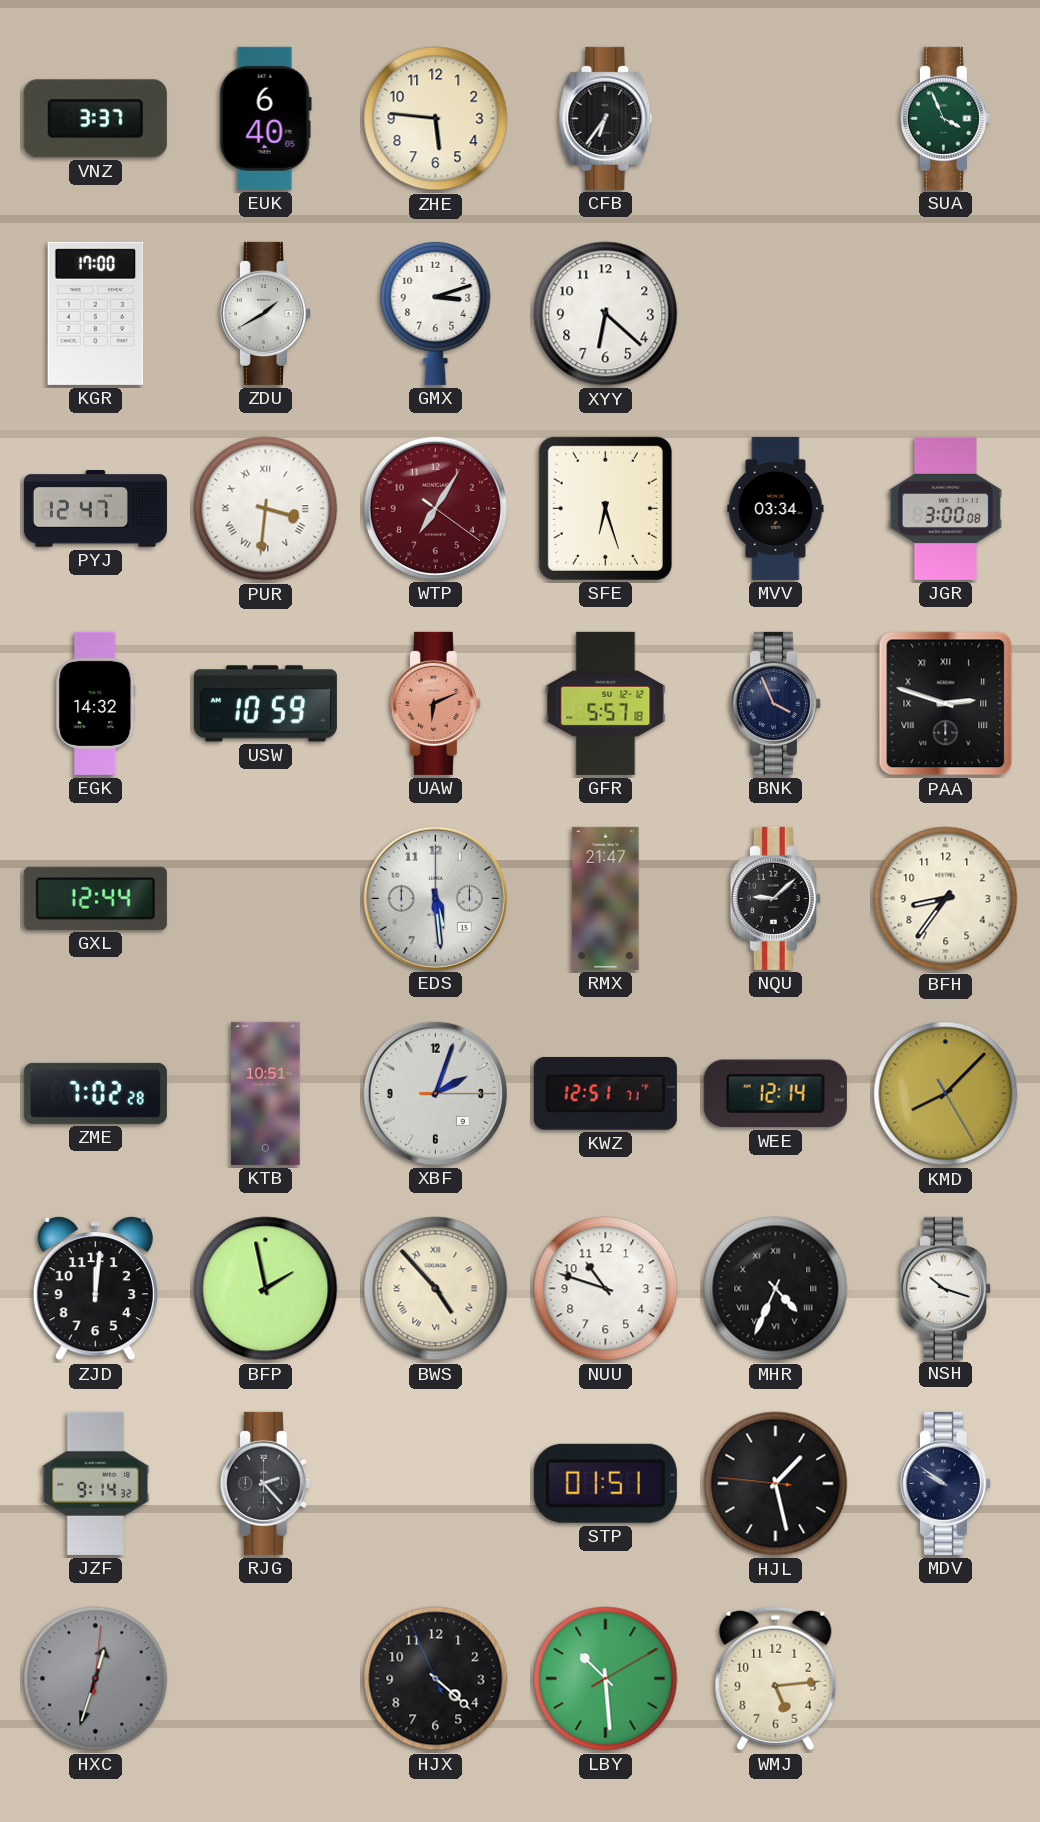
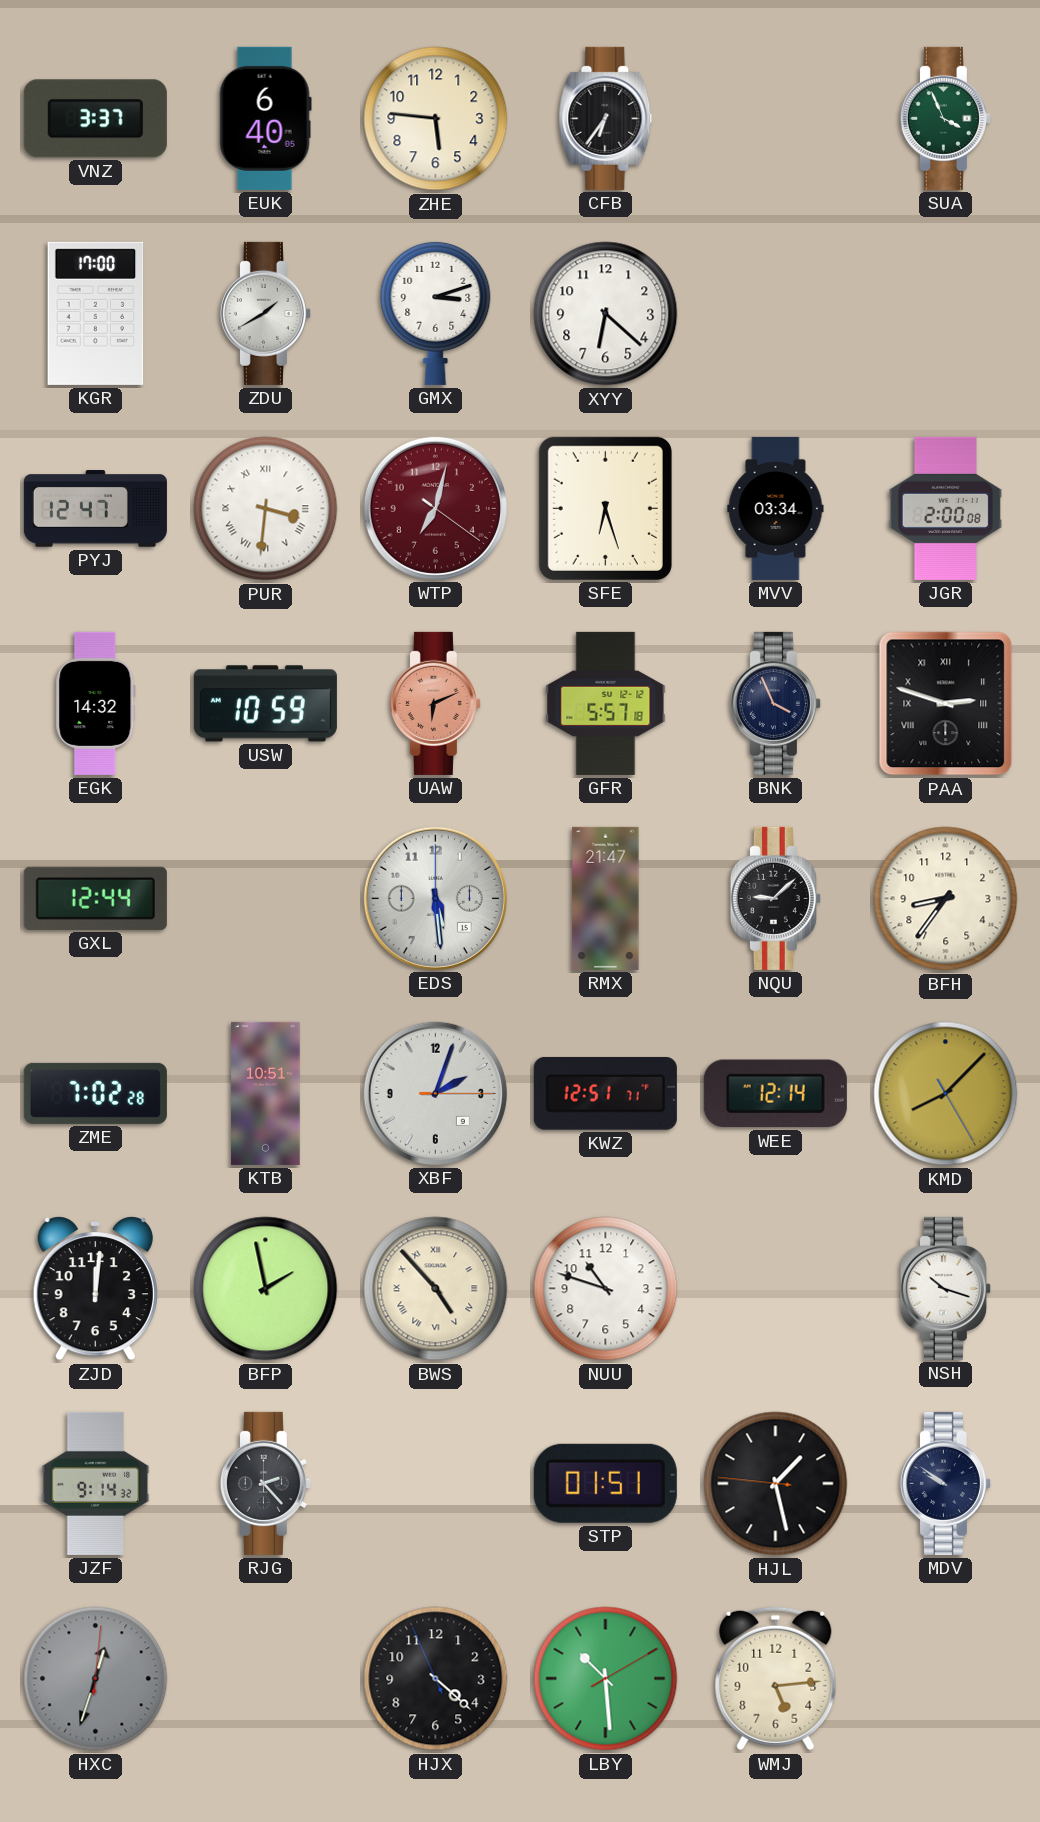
WTP: 7:05 -> 7:02
JGR: 3:00 -> 2:00
MHR: 4:34 -> none
